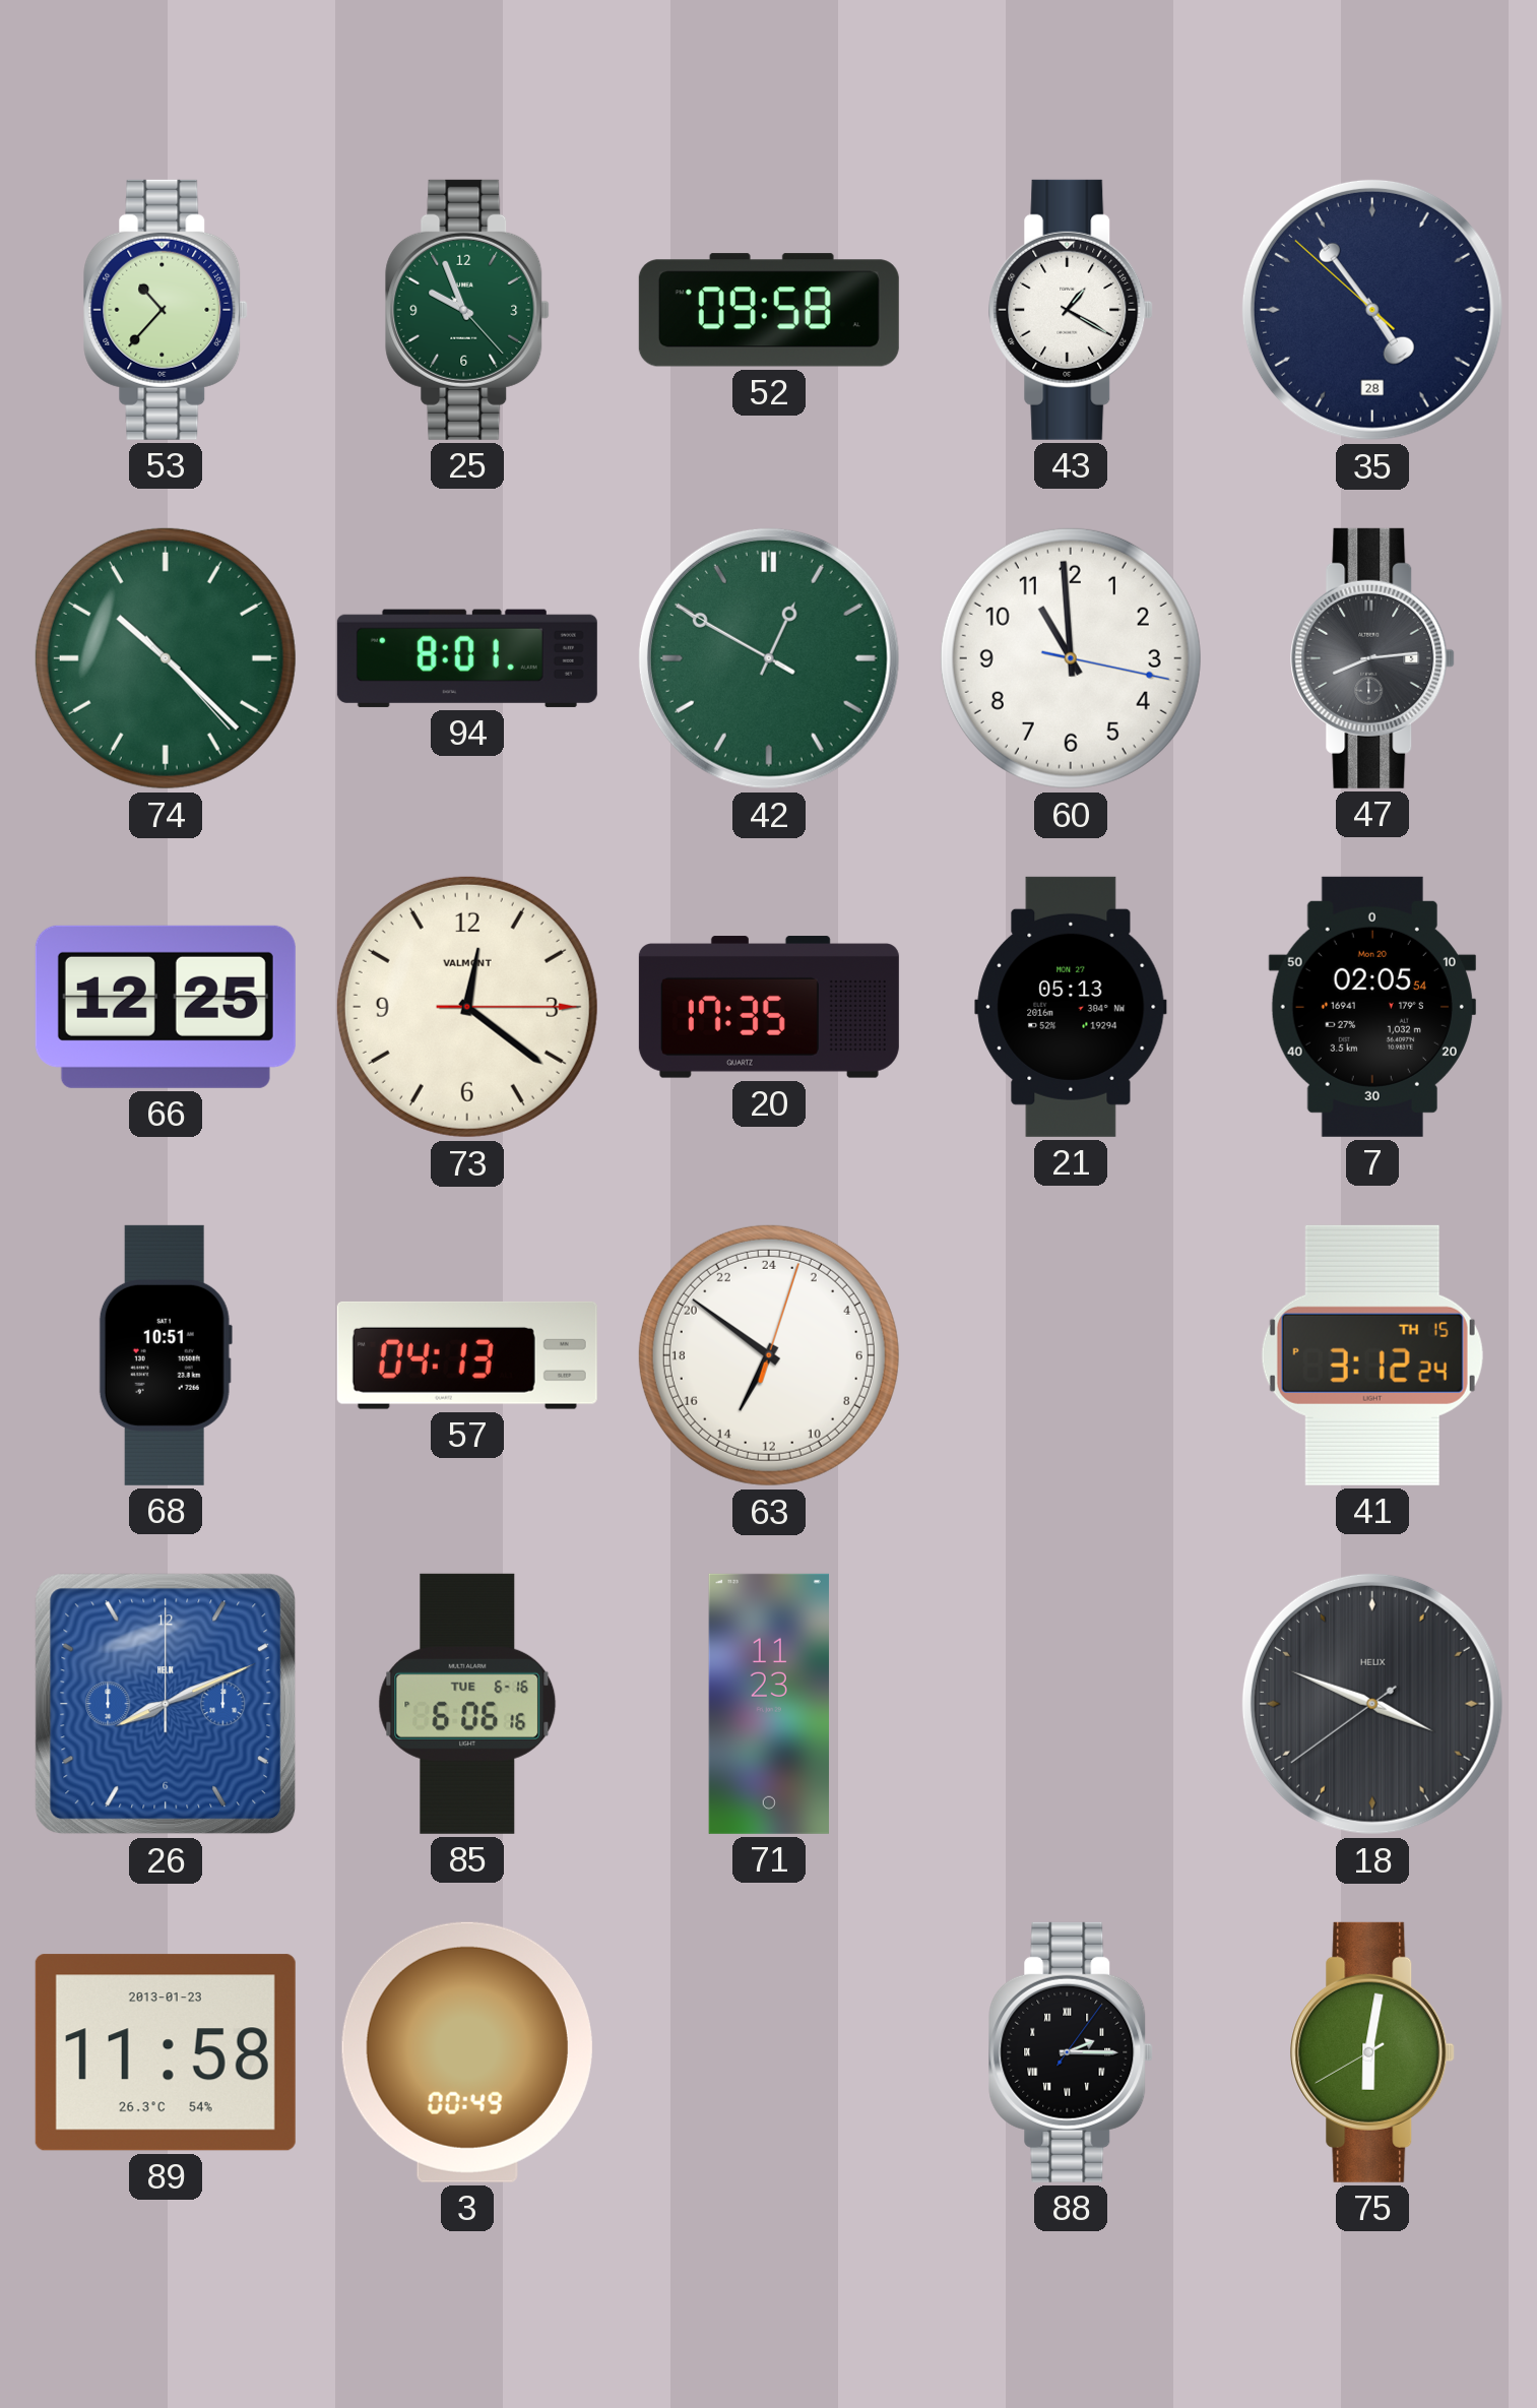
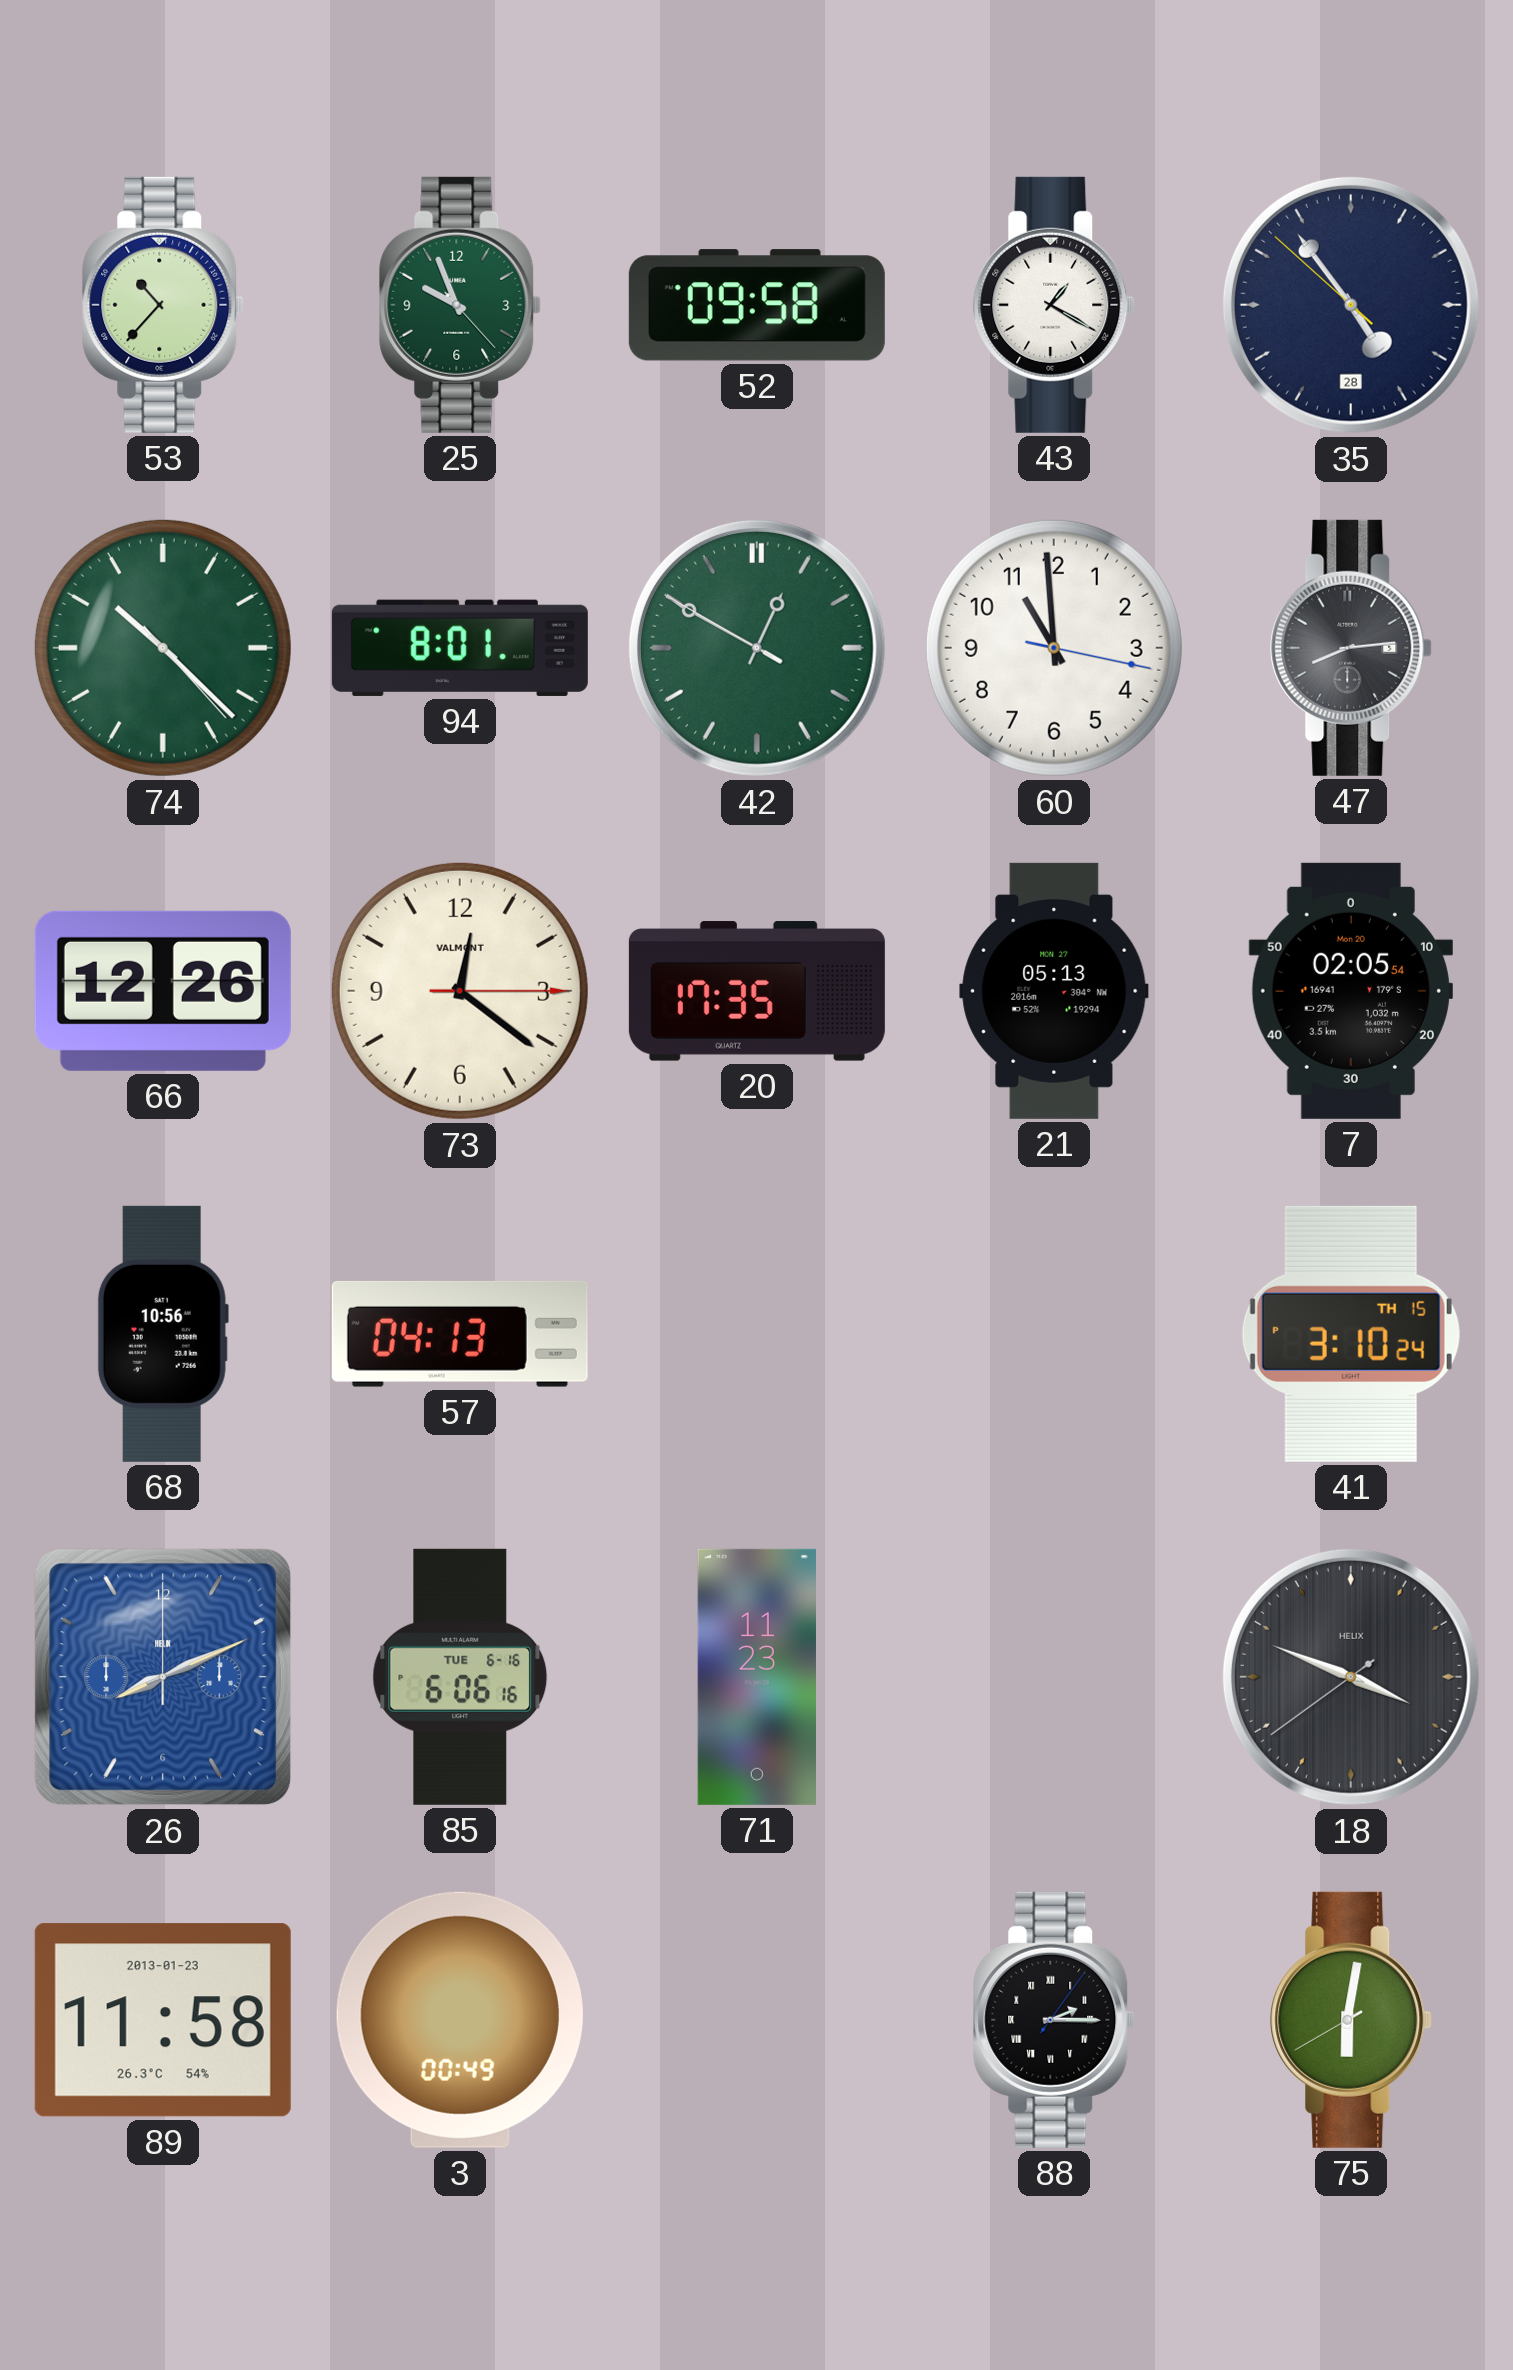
66: 12:25 -> 12:26
68: 10:51 -> 10:56
63: 13:51 -> none
41: 3:12 -> 3:10
